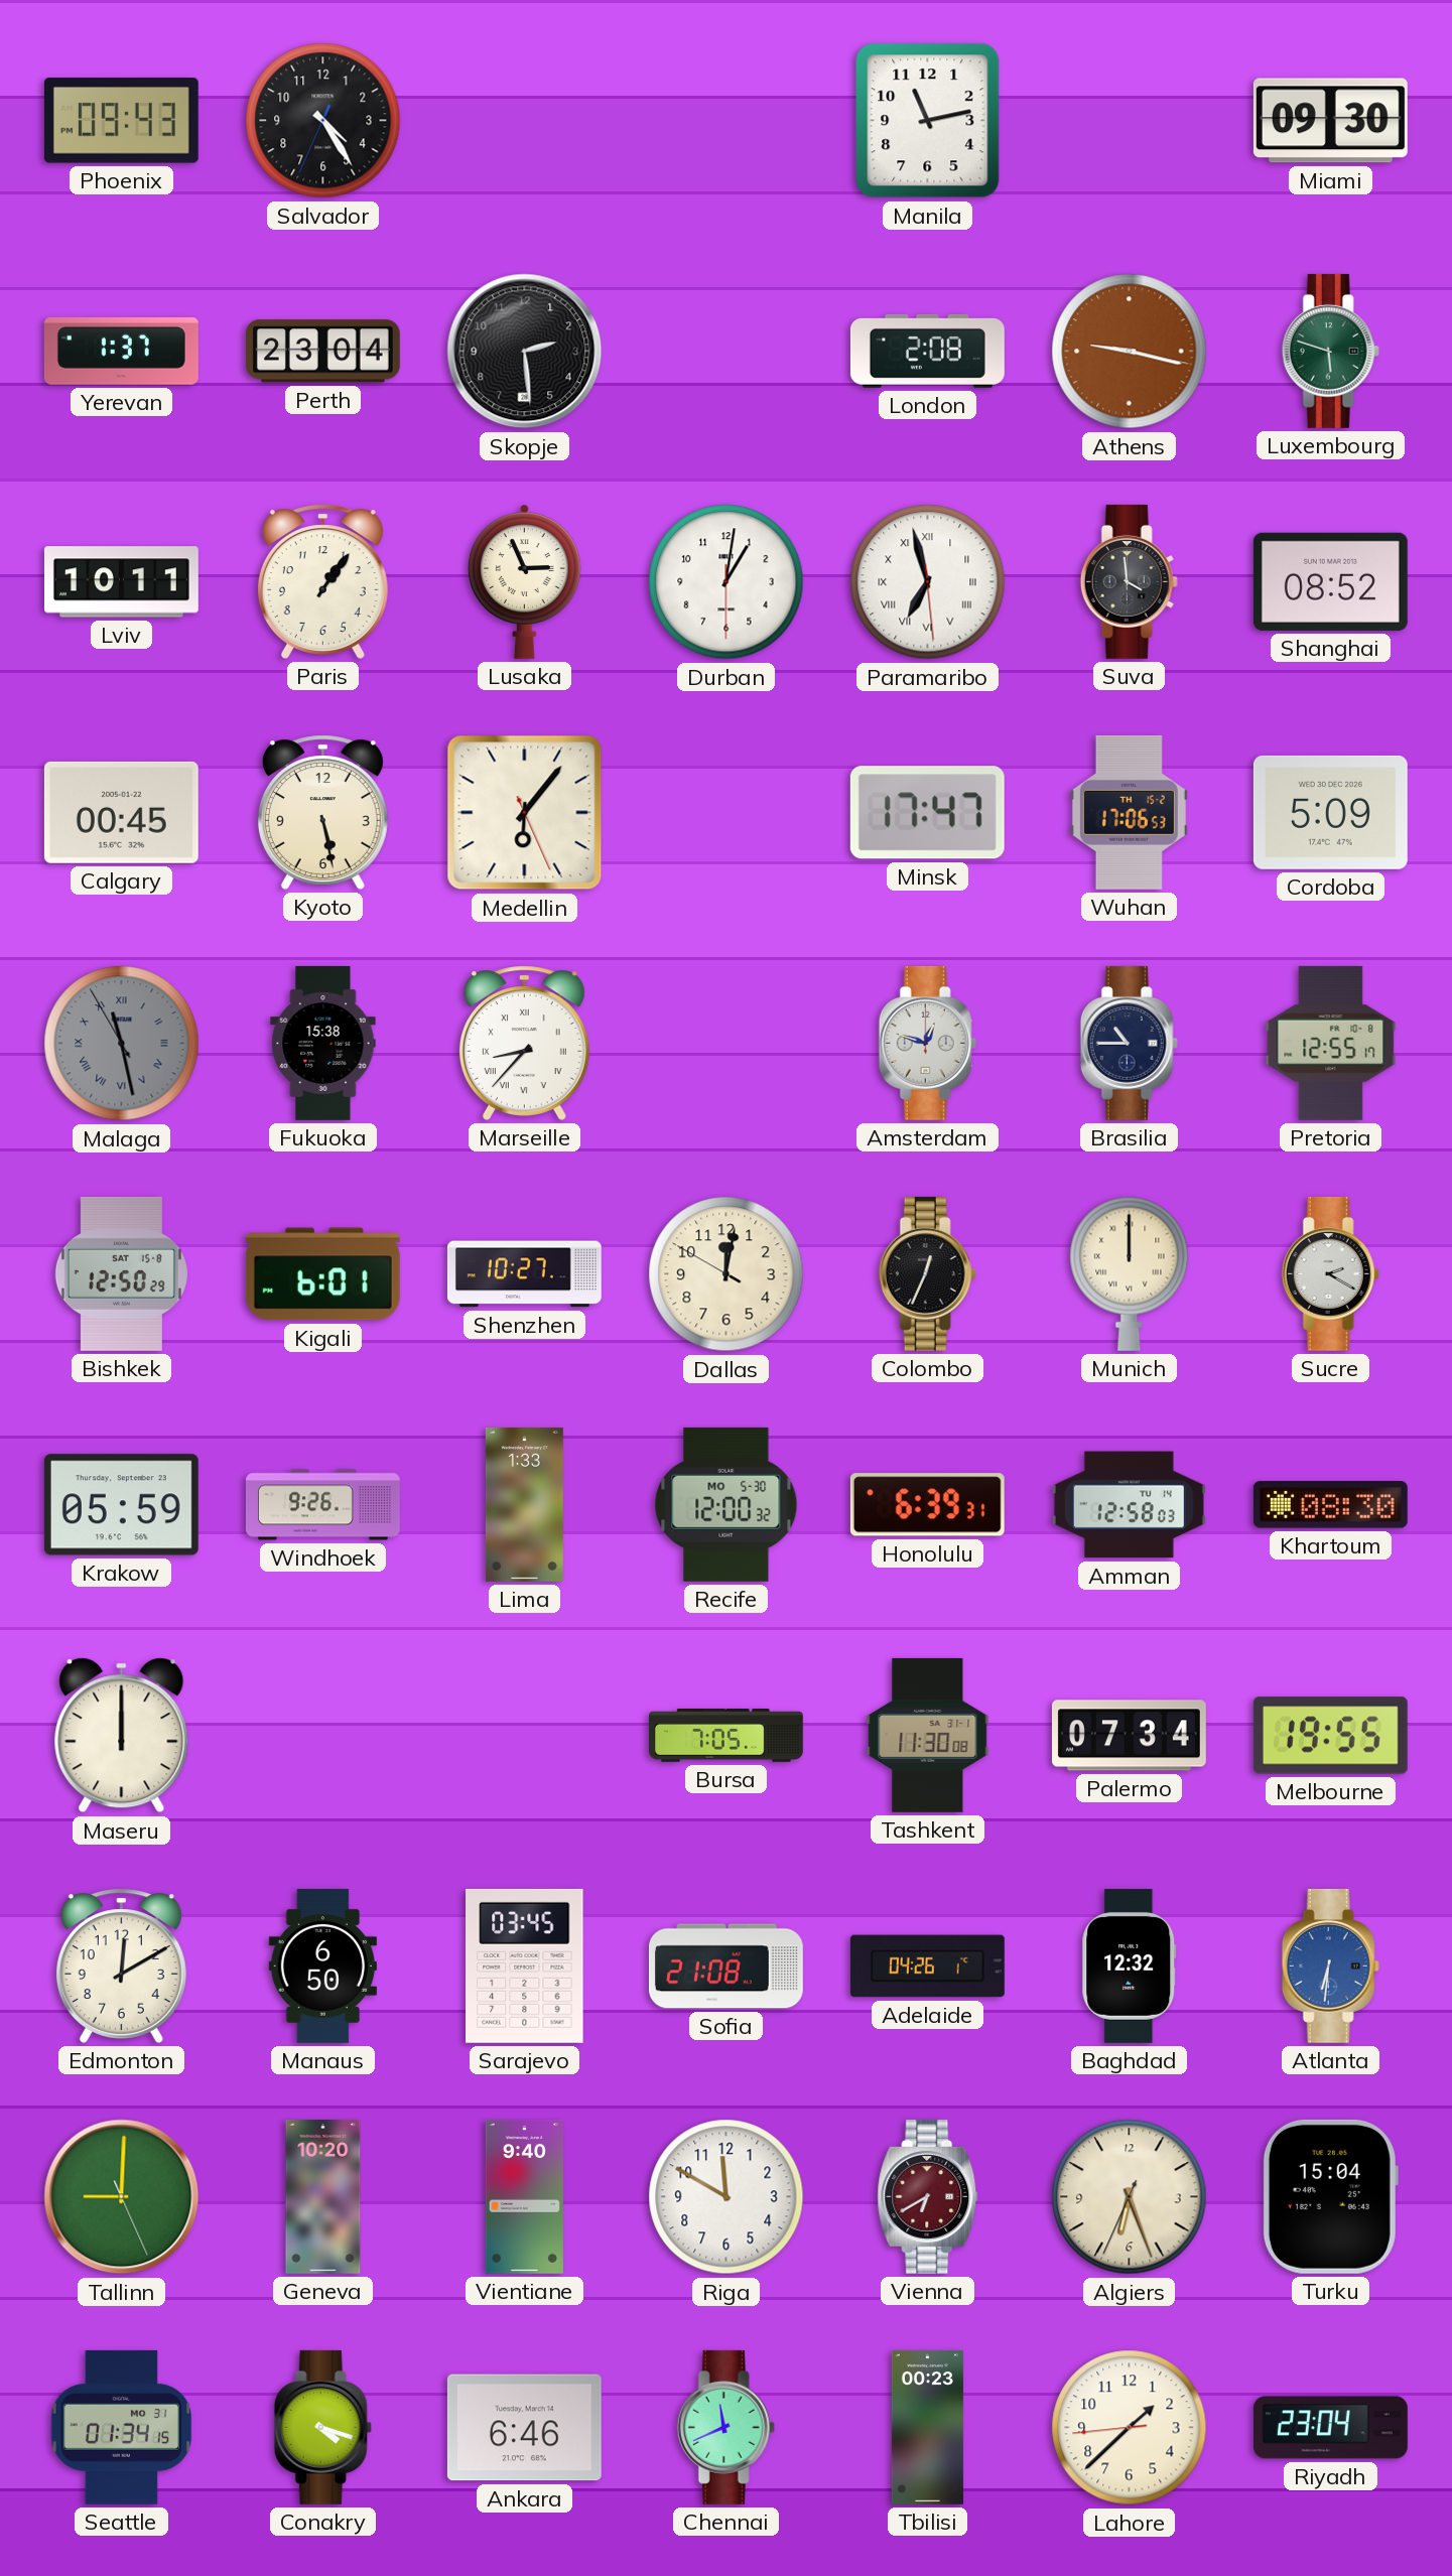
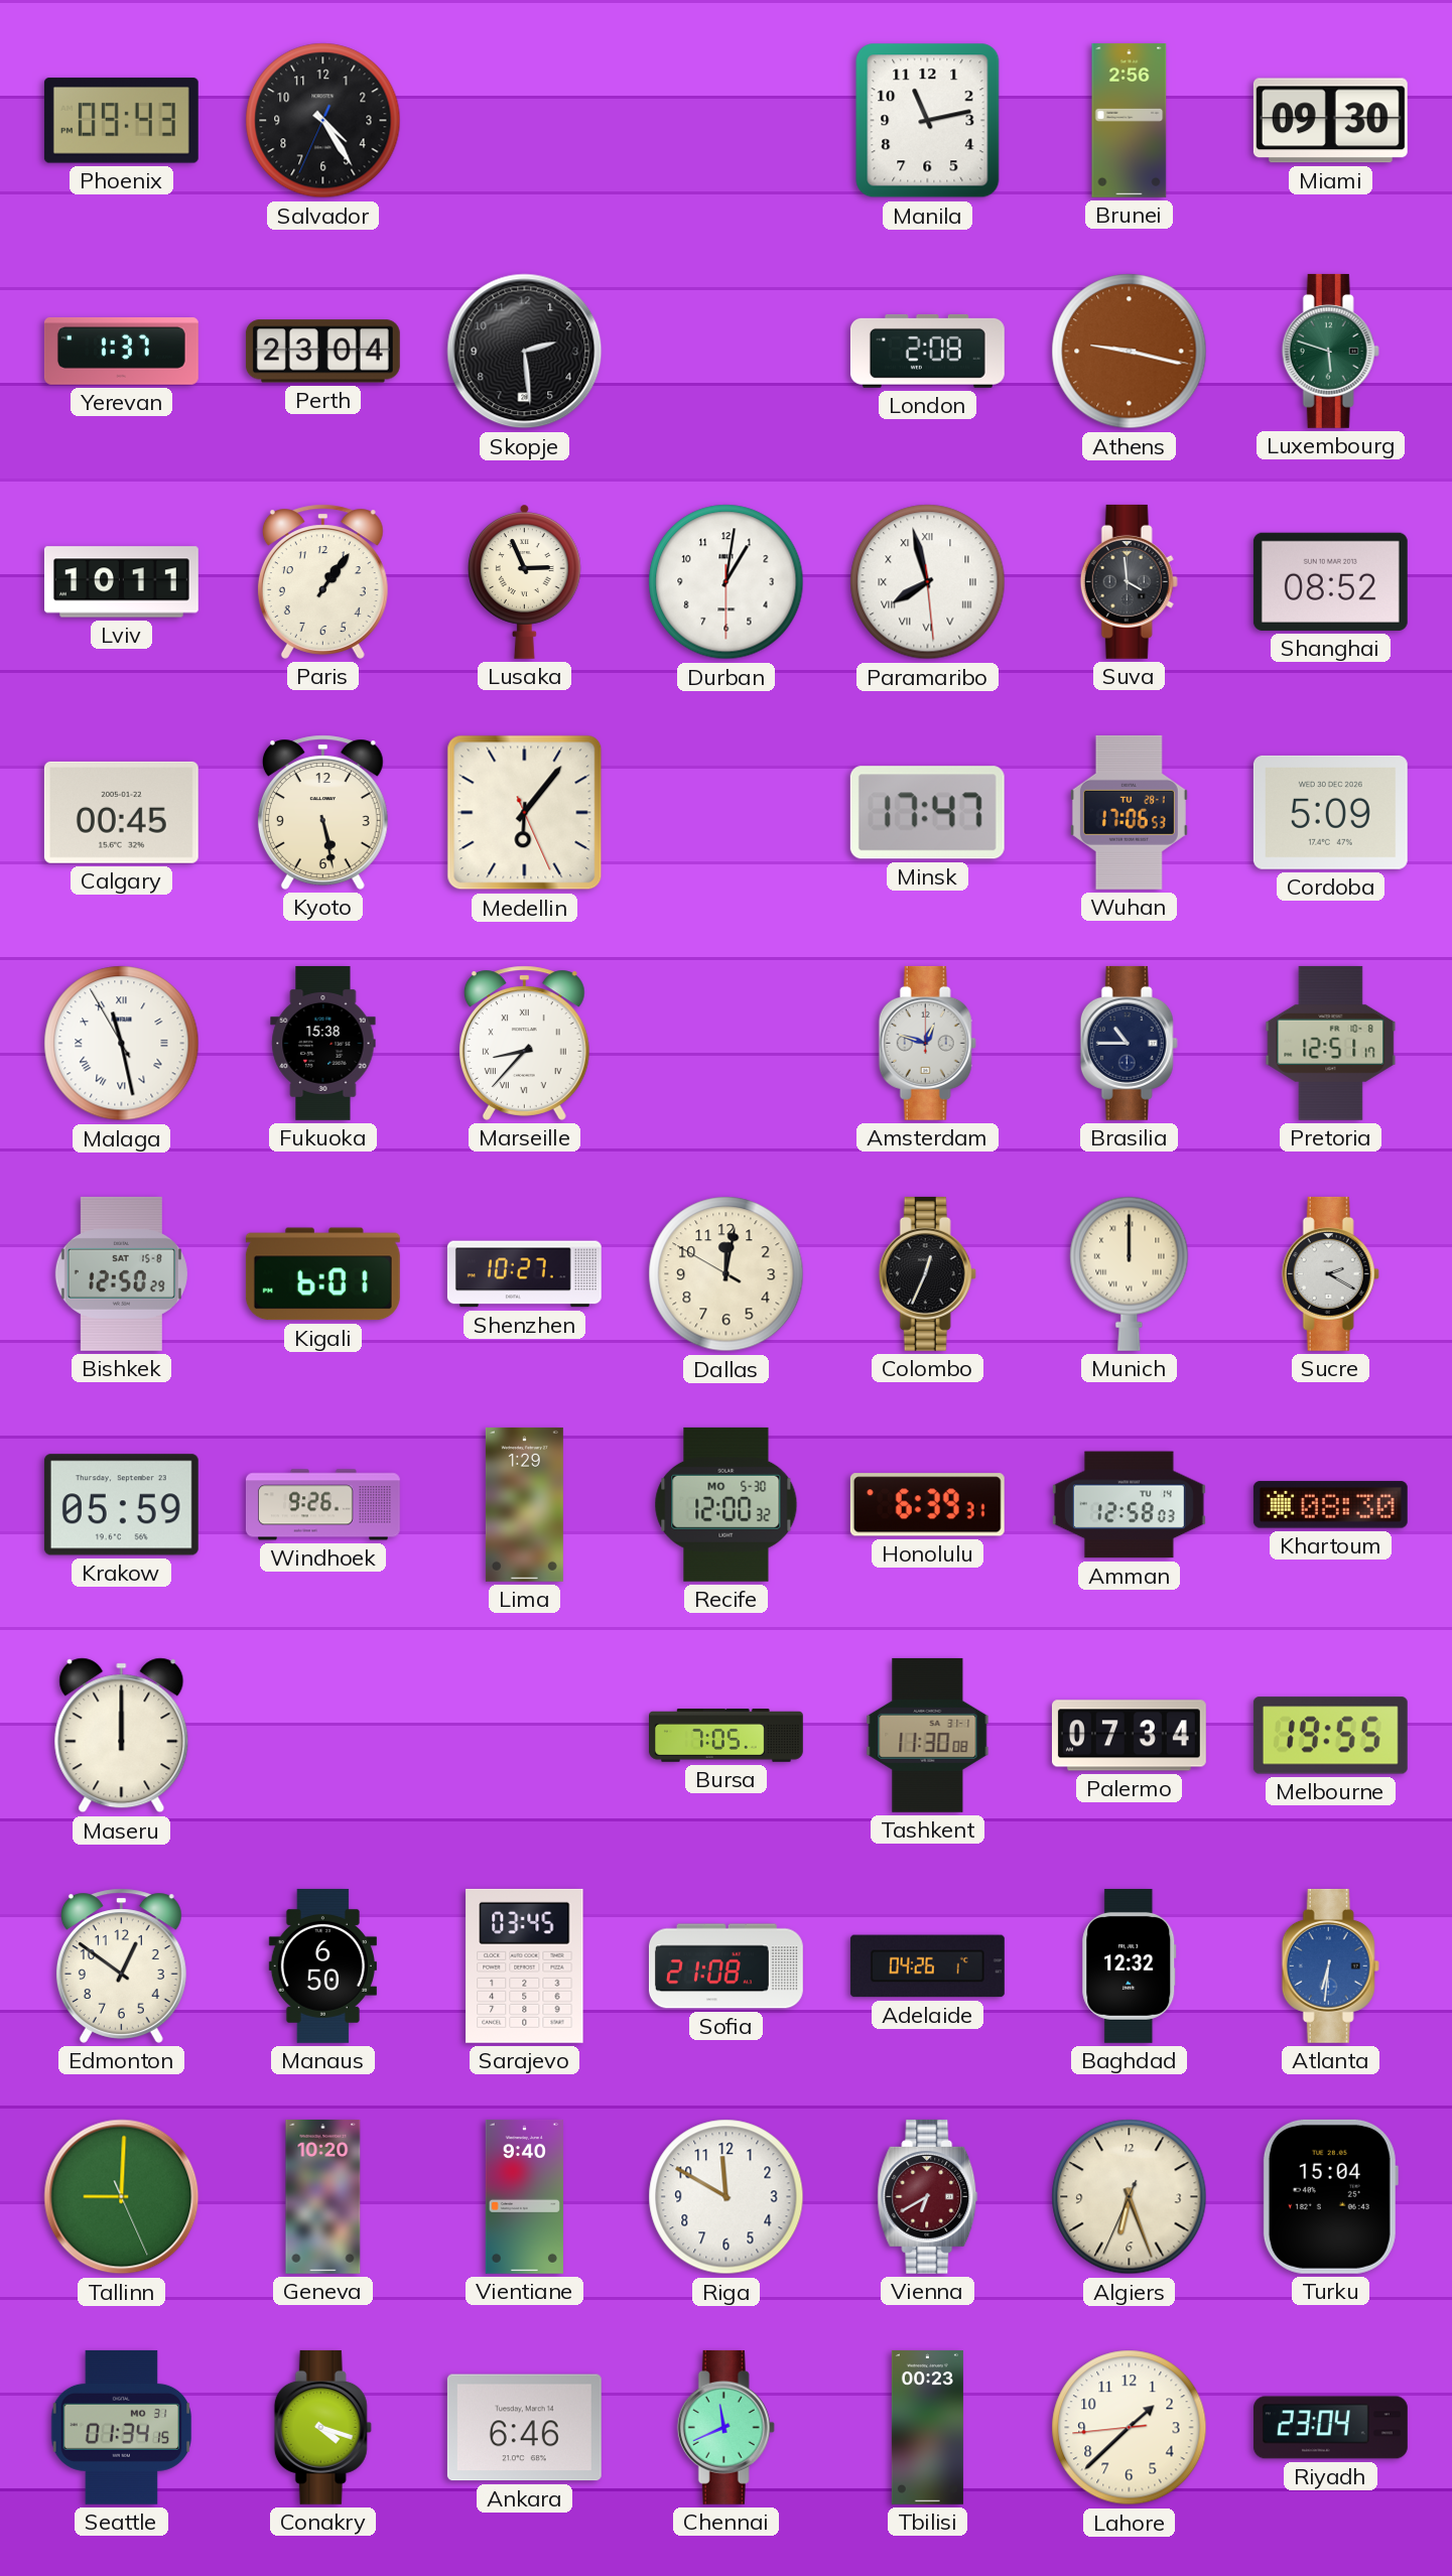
Brunei: none -> 2:56
Paramaribo: 6:57 -> 7:57
Wuhan date: TH 15-2 -> TU 28-1
Malaga dial: grey -> white
Pretoria: 12:55 -> 12:51
Lima: 1:33 -> 1:29
Edmonton: 12:10 -> 12:51
